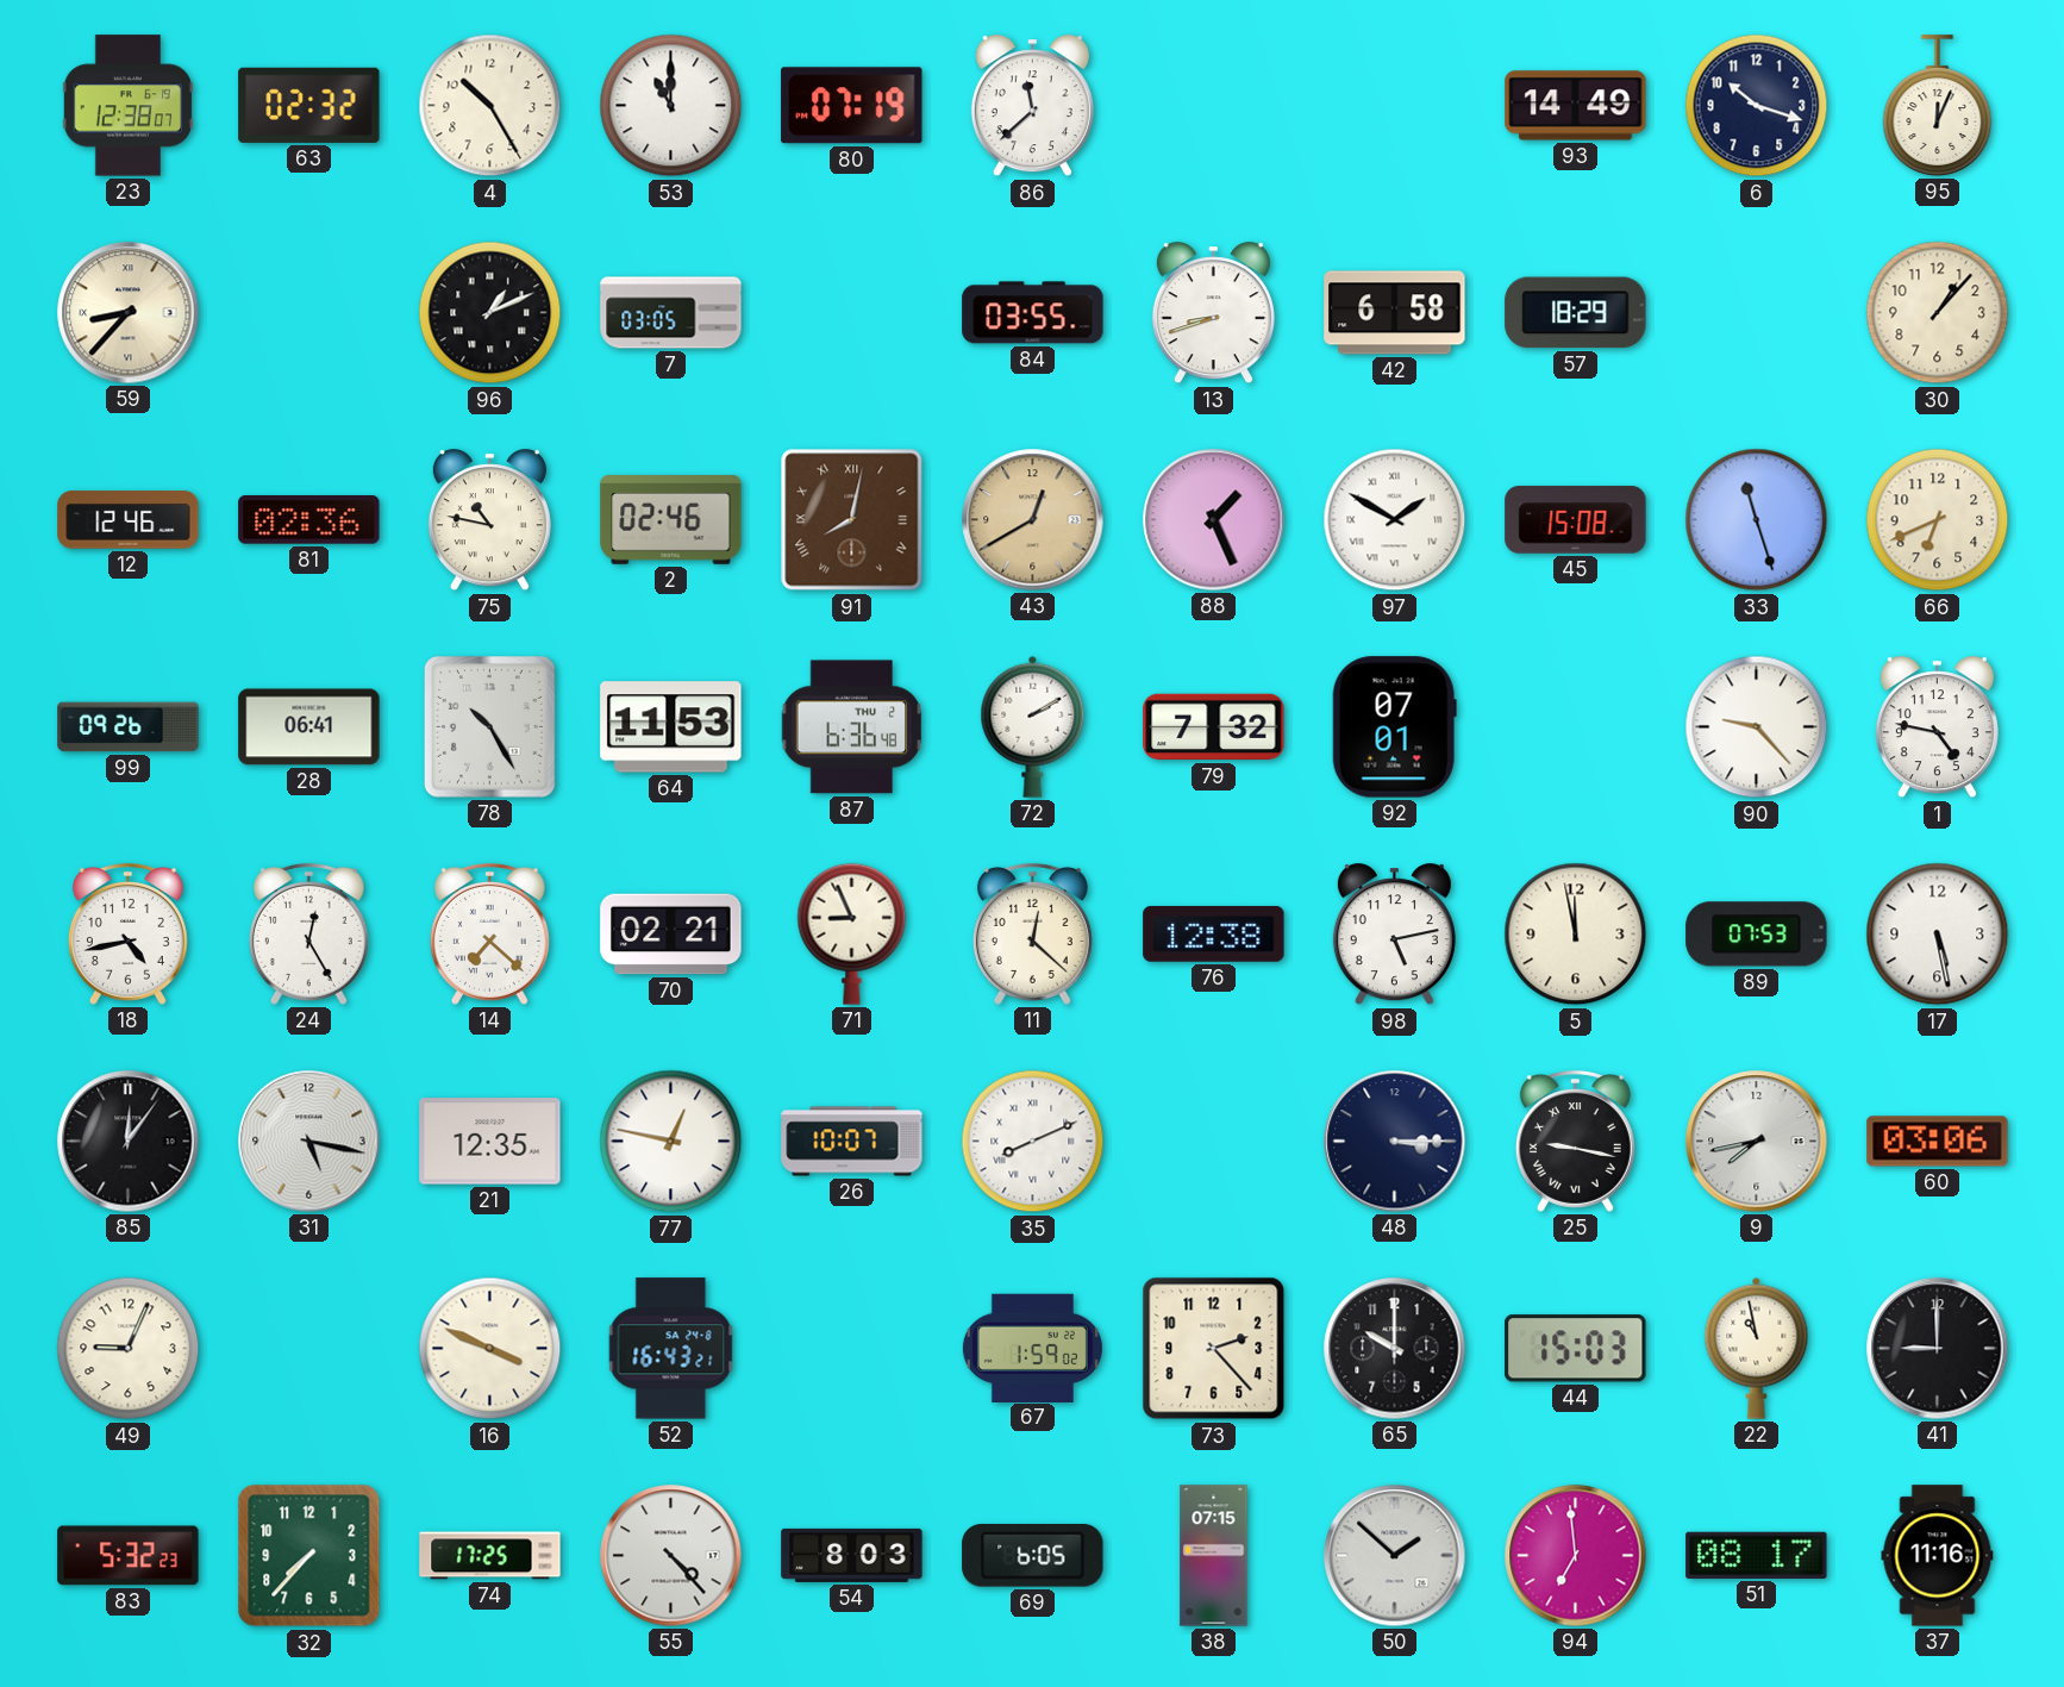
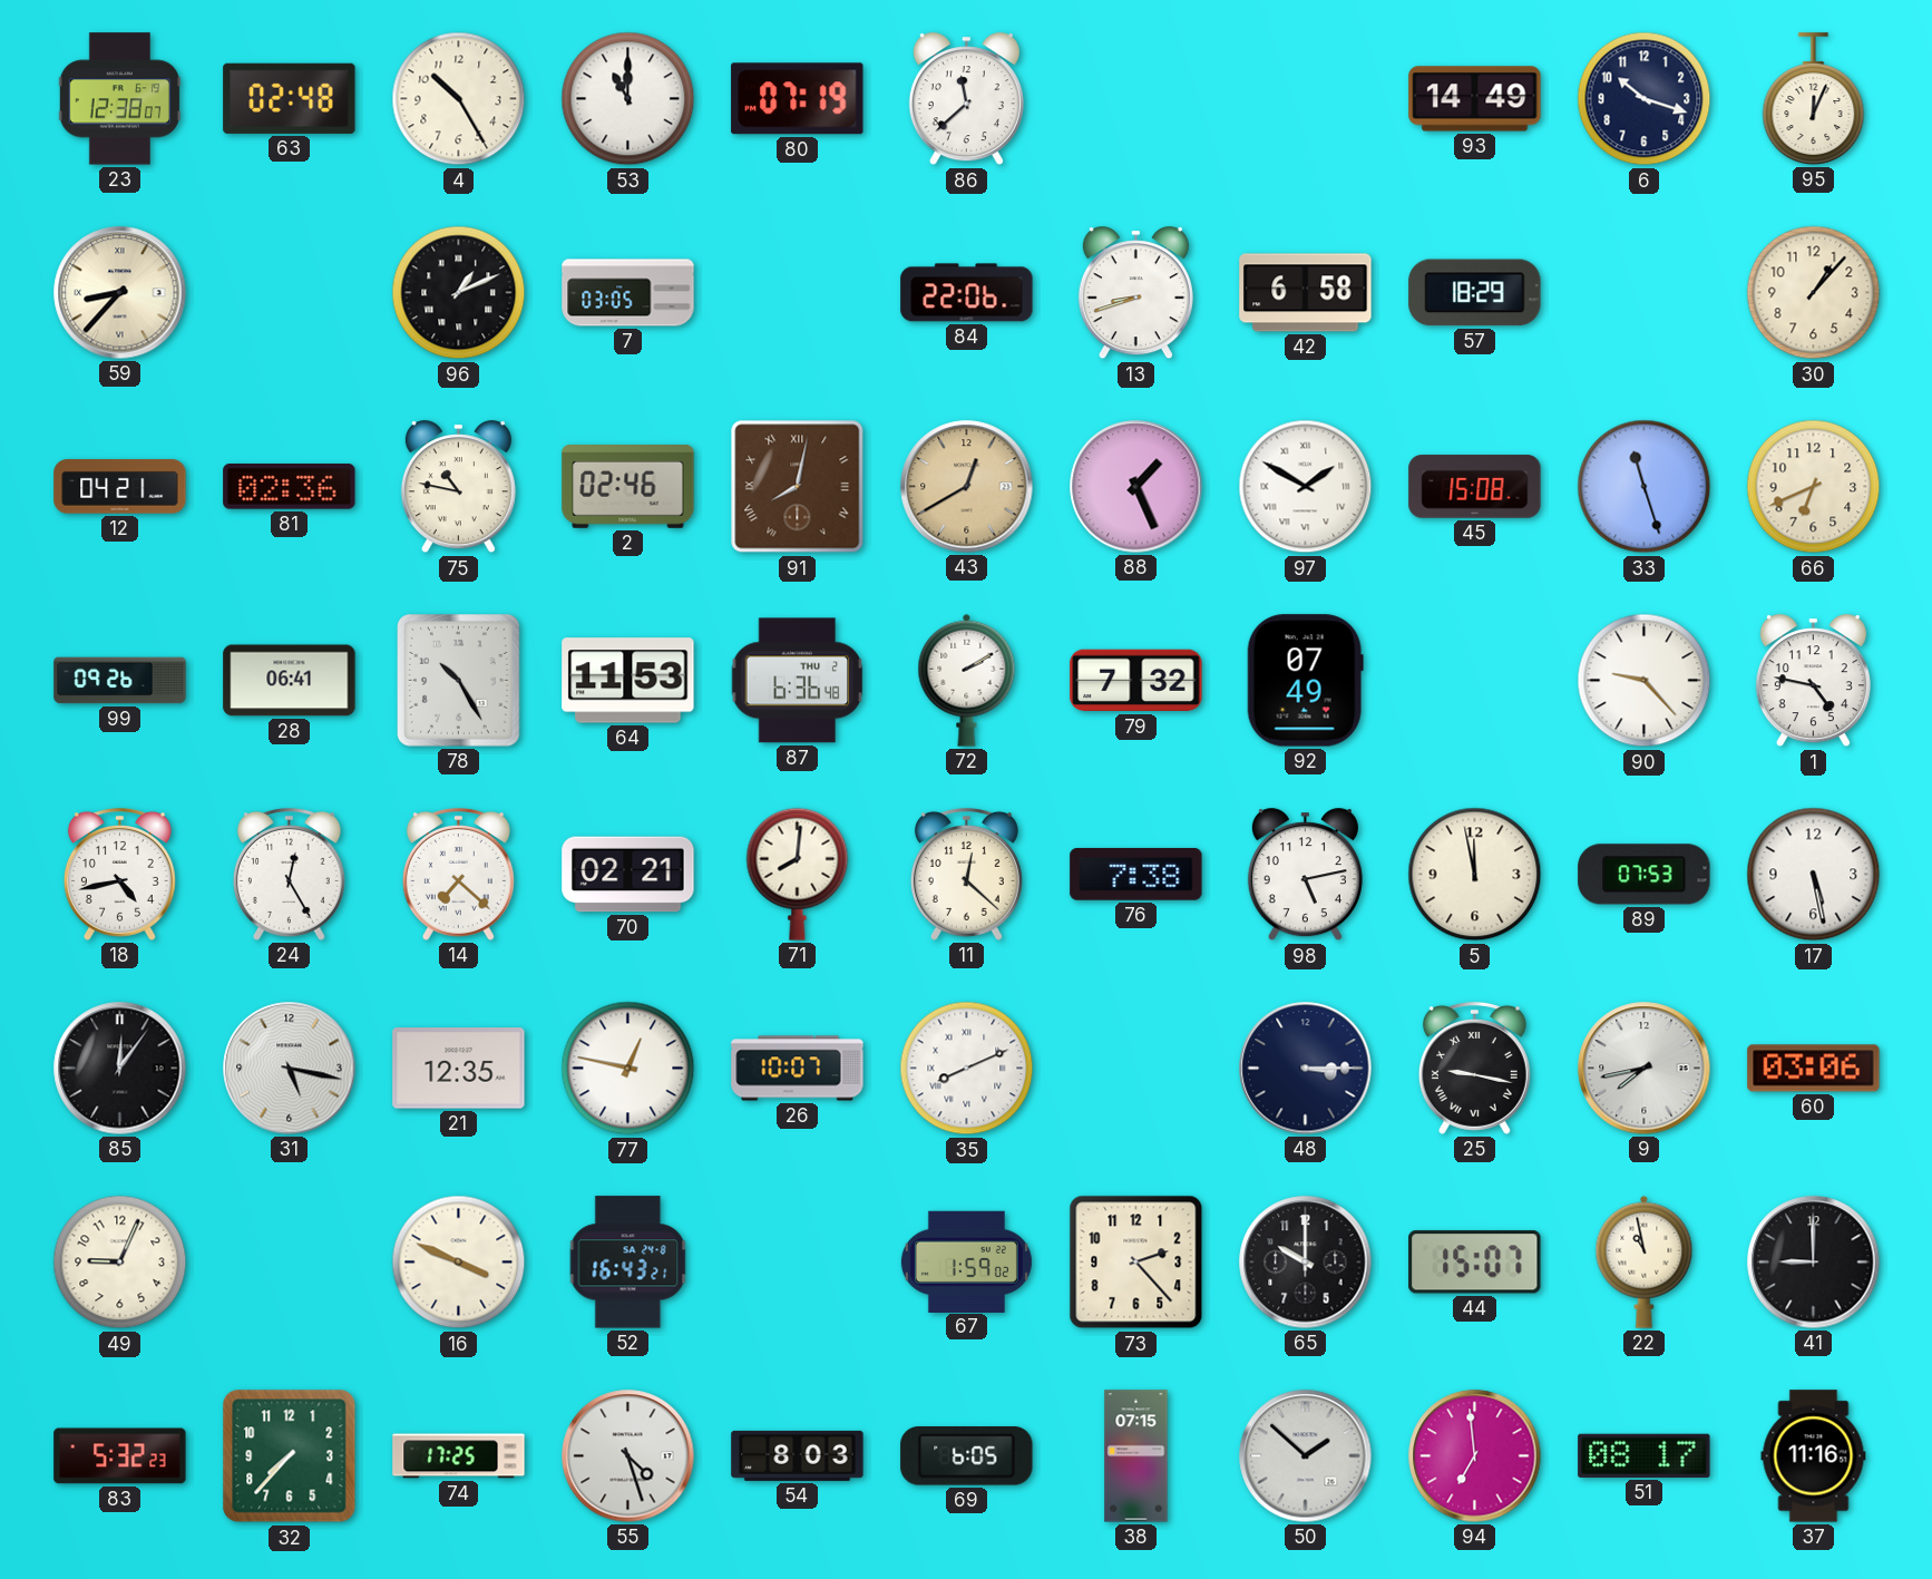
63: 02:32 -> 02:48
84: 03:55 -> 22:06
12: 12:46 -> 04:21
92: 07:01 -> 07:49
71: 8:56 -> 8:01
76: 12:38 -> 7:38
44: 15:03 -> 15:07
55: 4:23 -> 4:27
